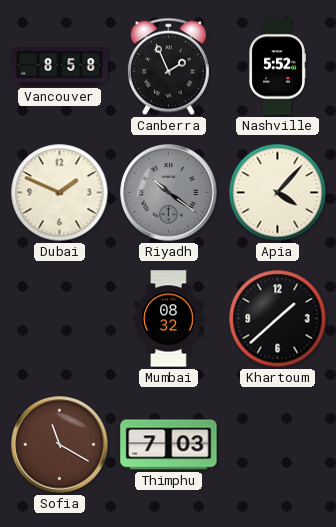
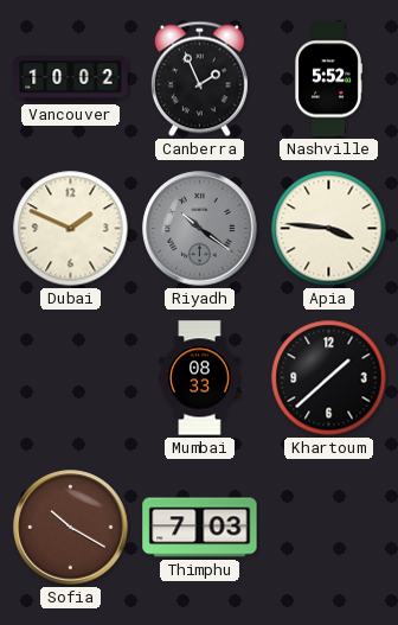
Vancouver: 8:58 -> 10:02
Apia: 4:07 -> 3:46
Mumbai: 08:32 -> 08:33
Sofia: 11:20 -> 10:20
